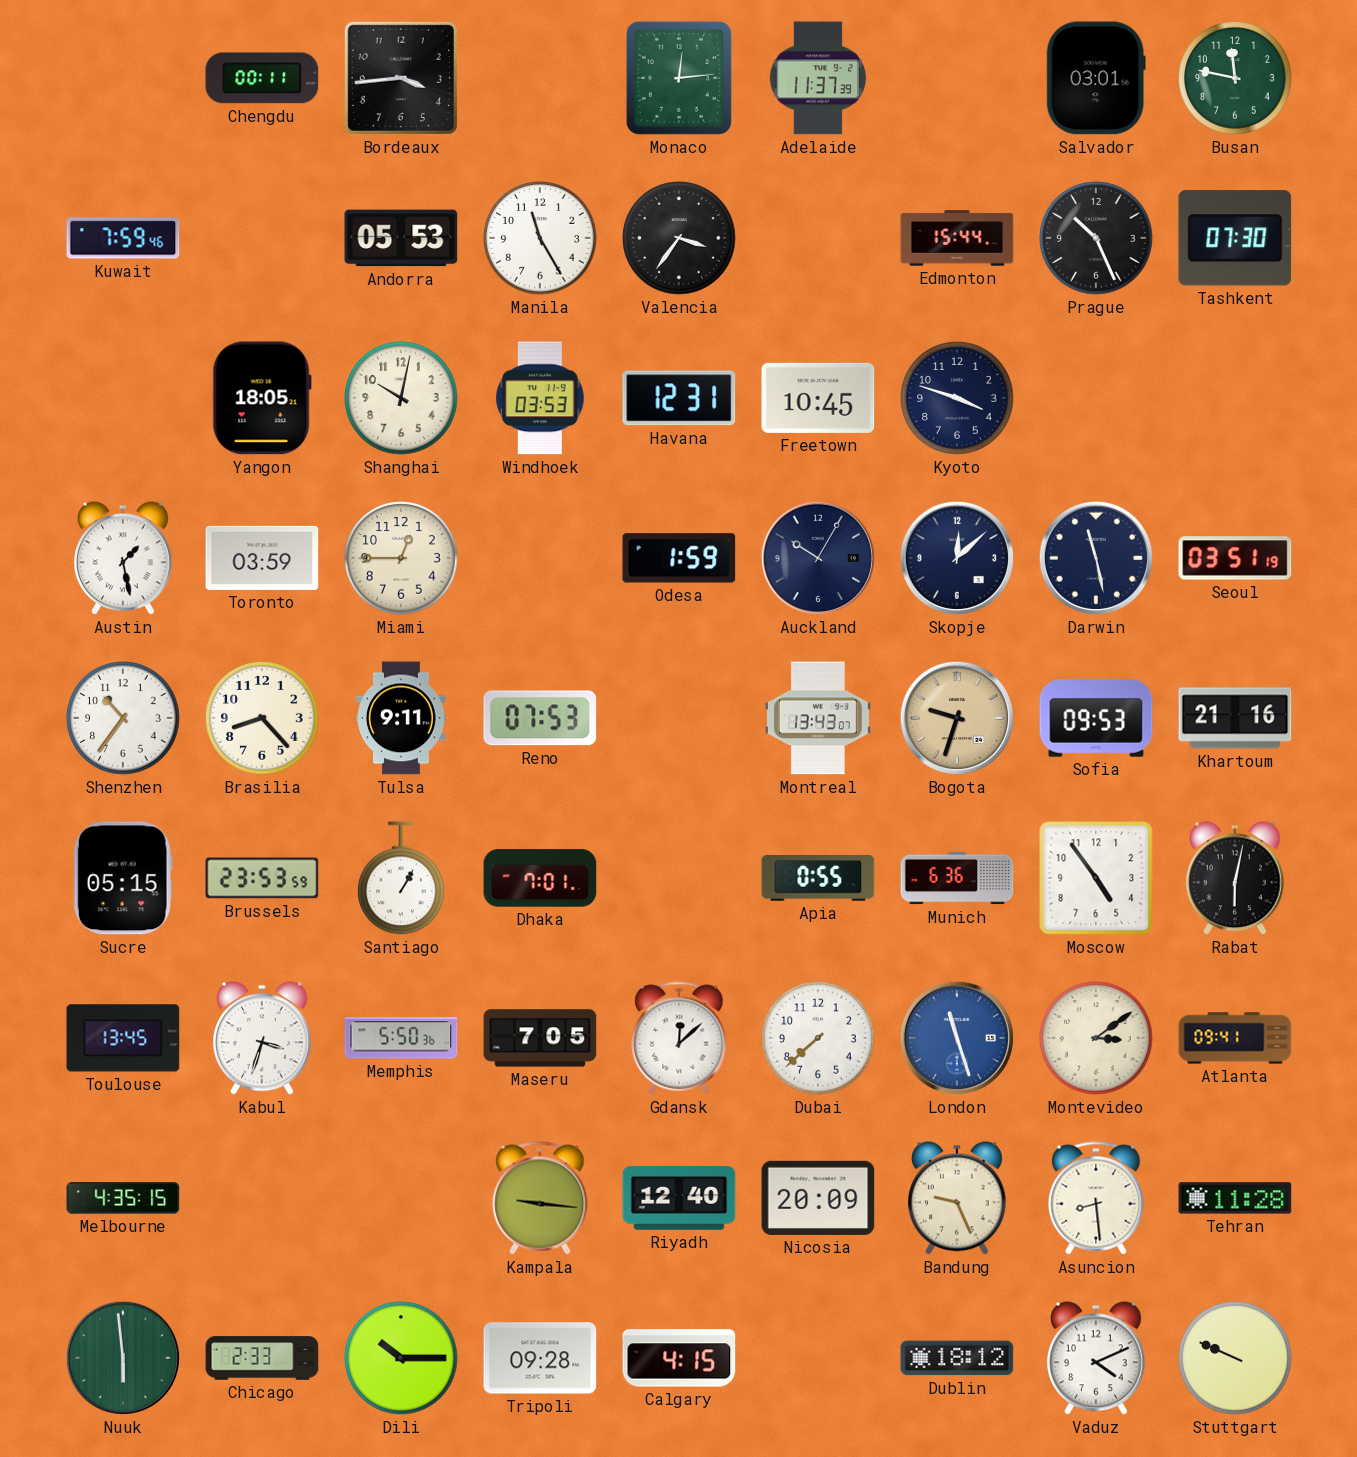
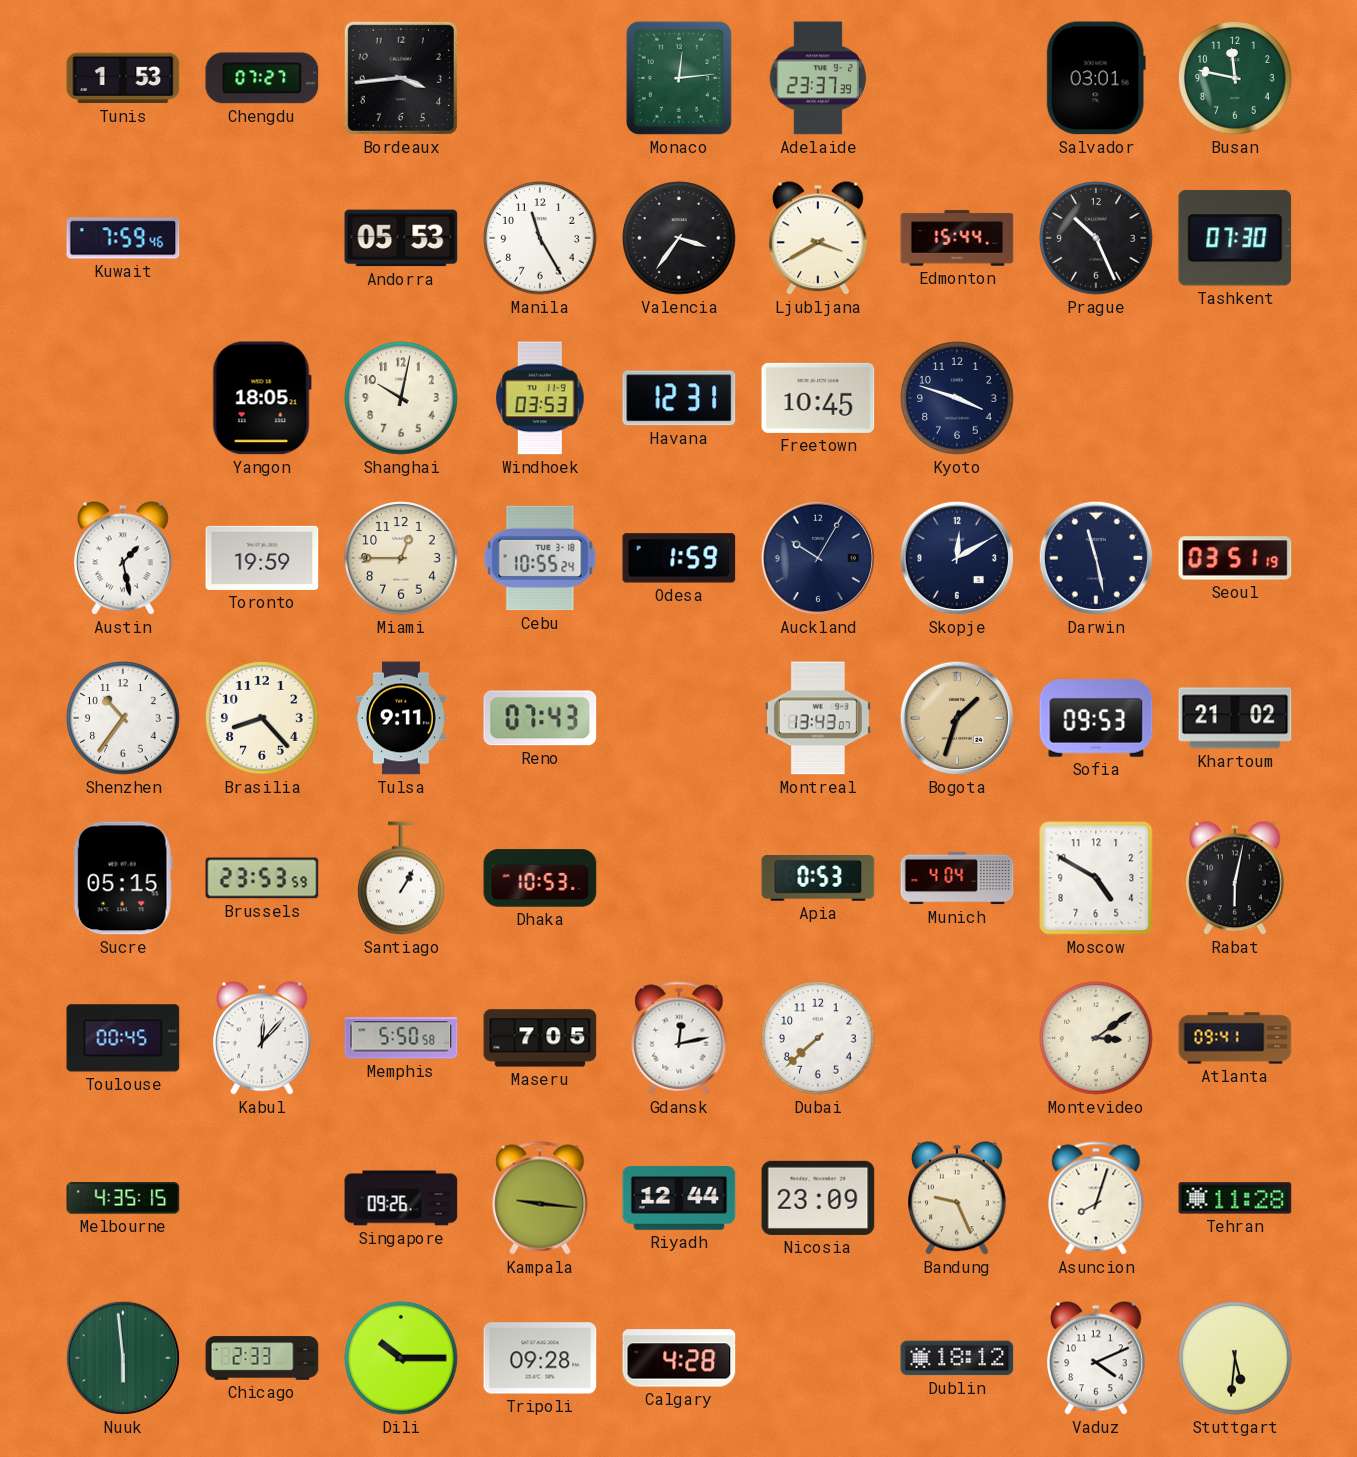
Tunis: none -> 1:53
Chengdu: 00:11 -> 07:27
Adelaide: 11:37 -> 23:37
Ljubljana: none -> 3:40
Toronto: 03:59 -> 19:59
Cebu: none -> 10:55
Skopje: 12:08 -> 12:10
Reno: 07:53 -> 07:43
Bogota: 9:33 -> 1:33
Khartoum: 21:16 -> 21:02
Dhaka: 7:01 -> 10:53
Apia: 0:55 -> 0:53
Munich: 6:36 -> 4:04
Moscow: 4:54 -> 4:50
Toulouse: 13:45 -> 00:45
Kabul: 3:33 -> 12:07
Memphis: 5:50:36 -> 5:50:58
Gdansk: 12:08 -> 12:13
London: 11:27 -> none
Singapore: none -> 09:26
Riyadh: 12:40 -> 12:44
Nicosia: 20:09 -> 23:09
Asuncion: 8:29 -> 8:03
Calgary: 4:15 -> 4:28
Stuttgart: 9:49 -> 5:31
